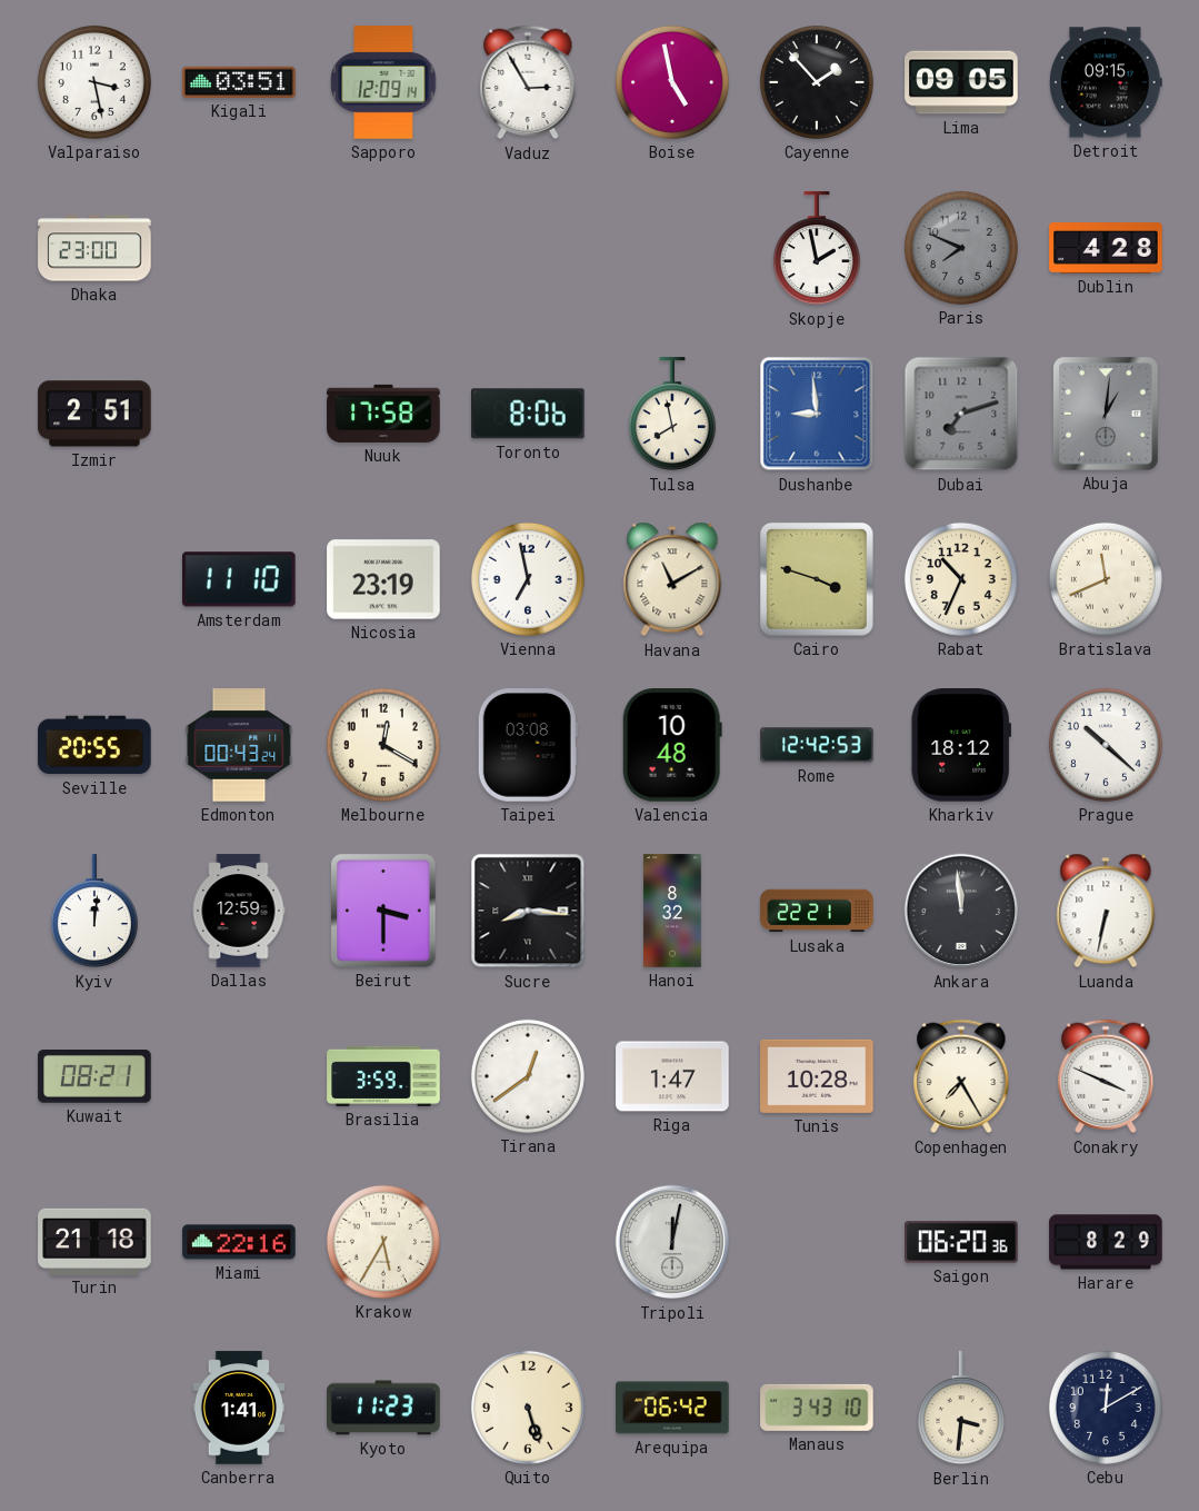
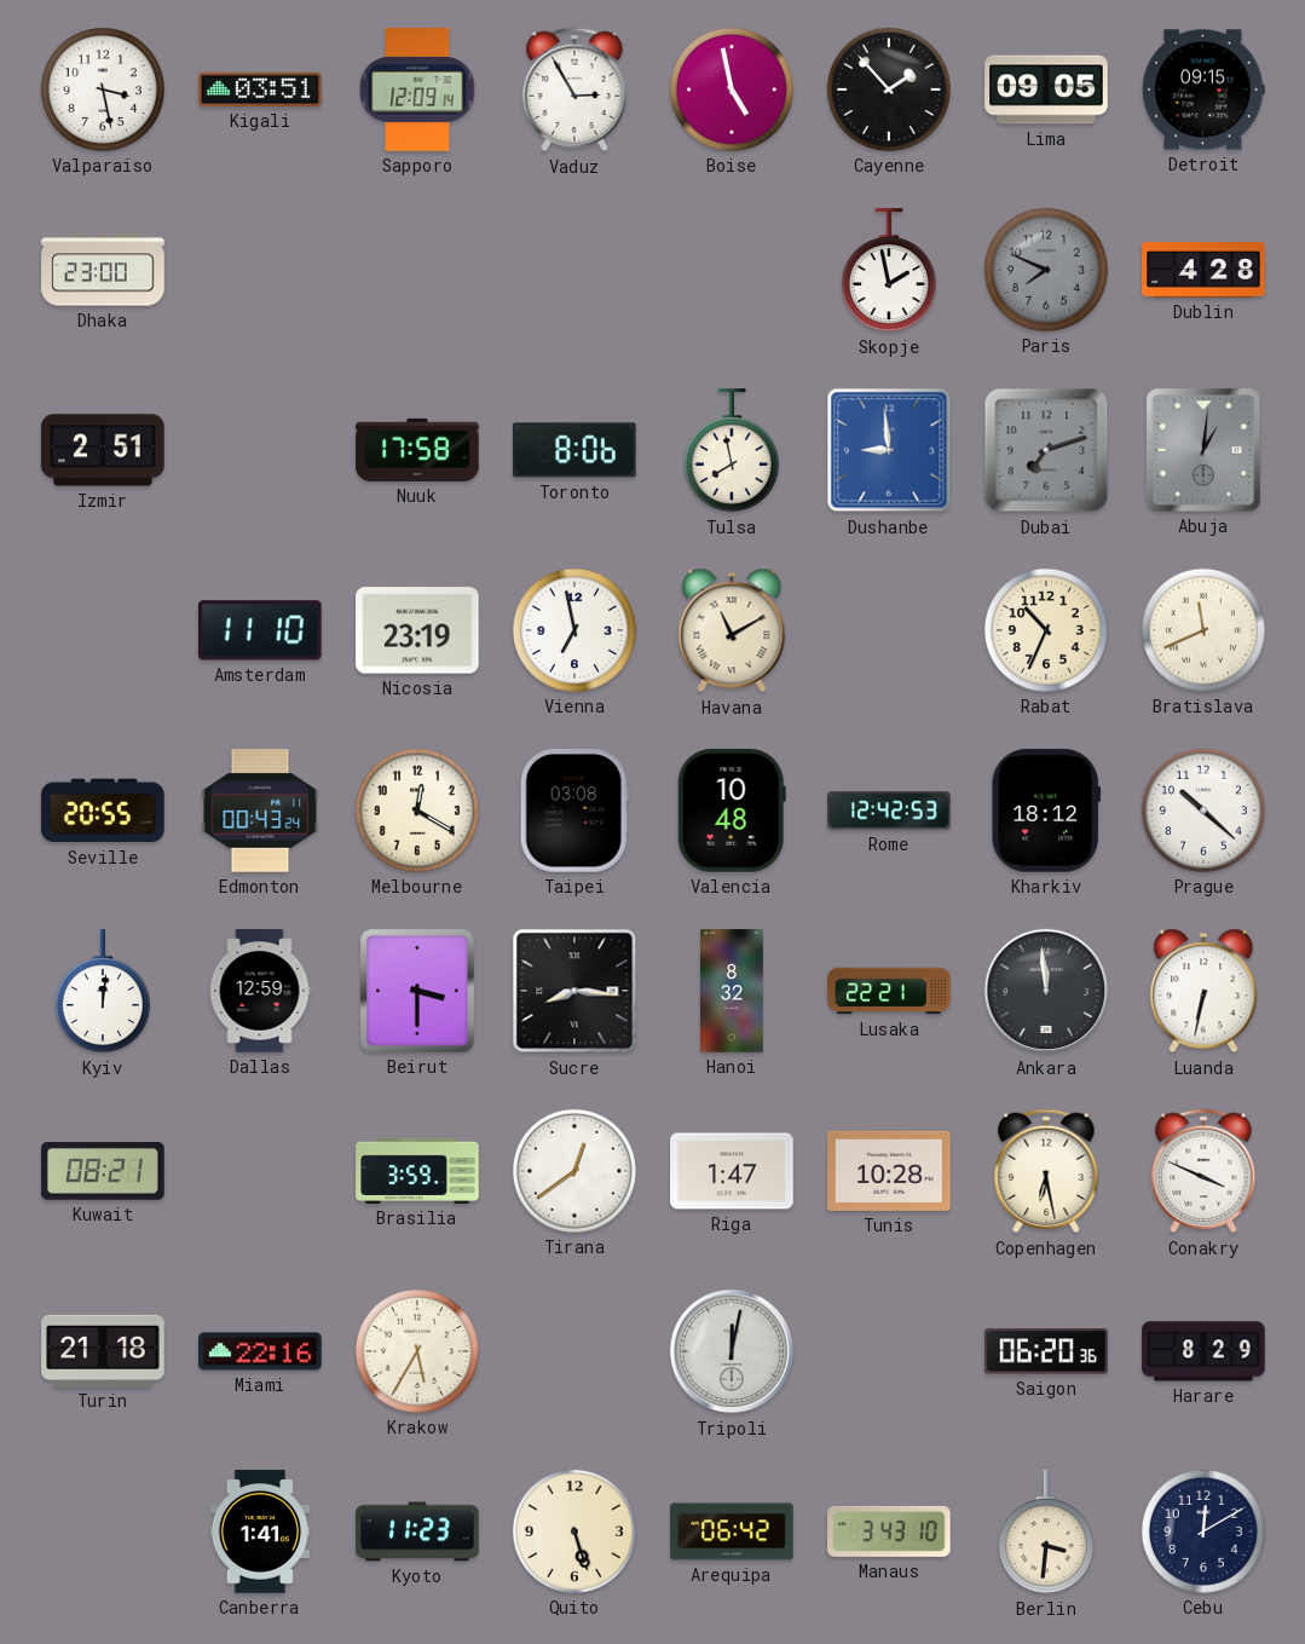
Cairo: 3:48 -> none
Copenhagen: 7:25 -> 6:28
